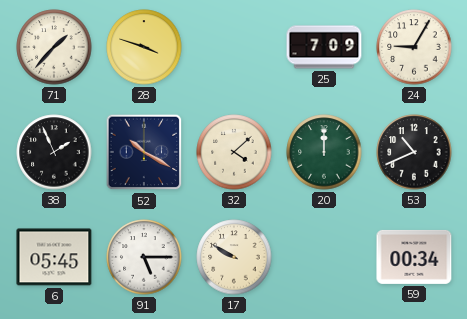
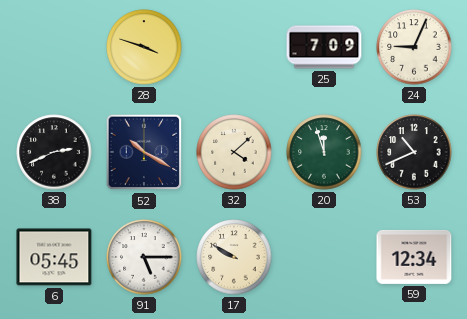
71: 1:37 -> none
24: 9:05 -> 9:04
38: 1:56 -> 2:41
20: 12:00 -> 11:57
59: 00:34 -> 12:34
